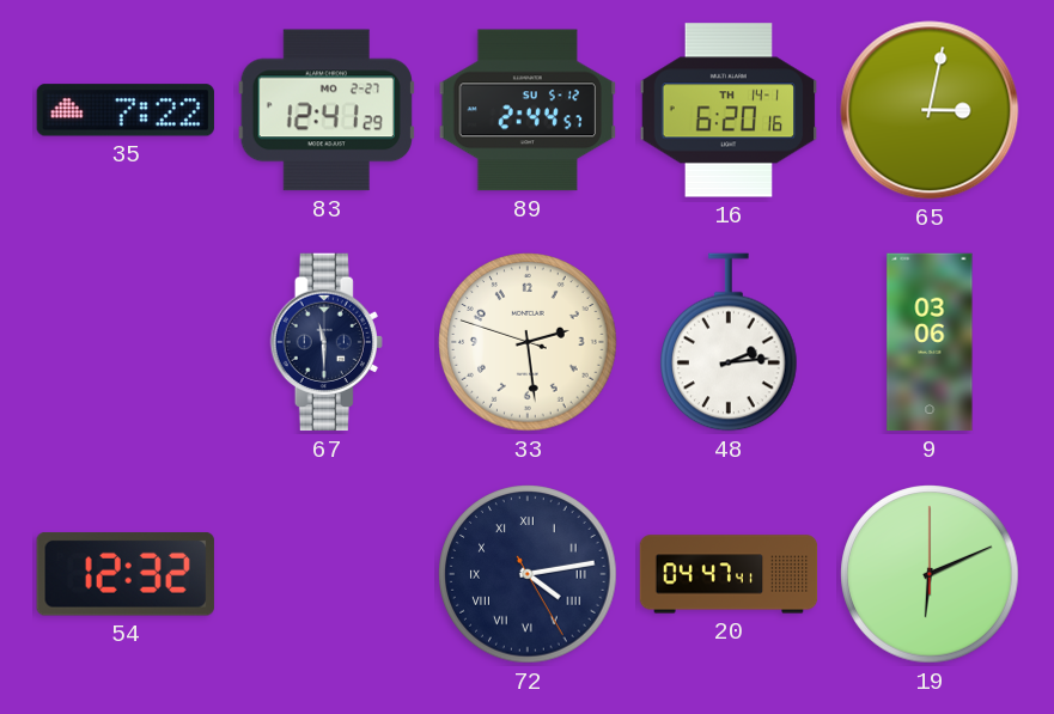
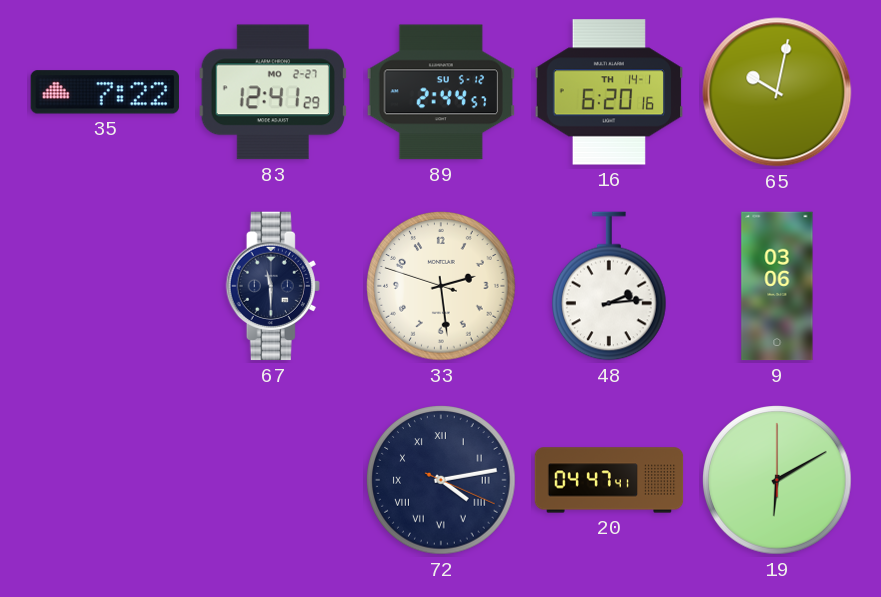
65: 3:02 -> 10:02
54: 12:32 -> none
72: 4:13:25 -> 4:13:19
19: 6:11 -> 6:10
